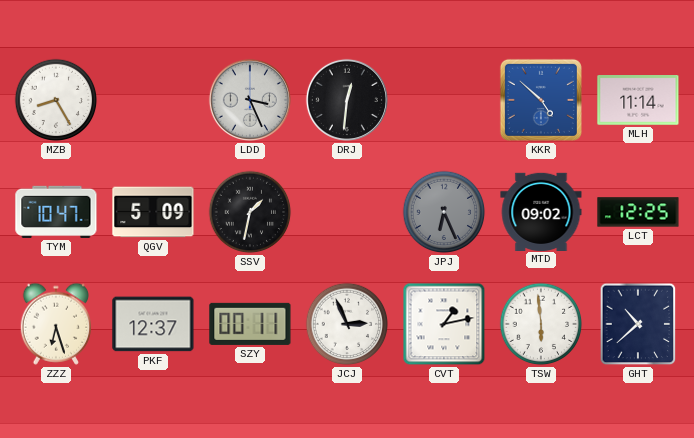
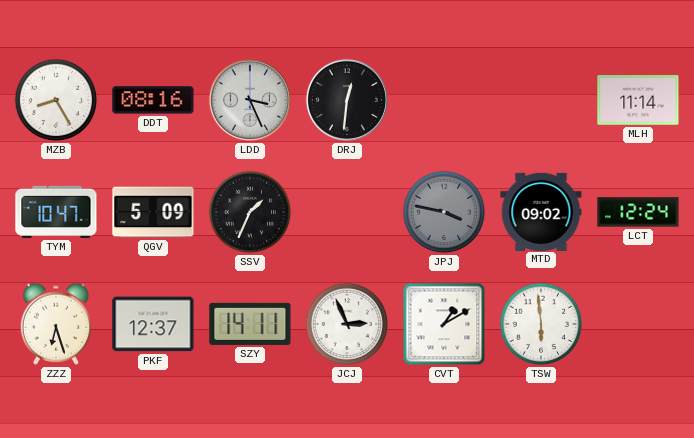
DDT: none -> 08:16
KKR: 4:52 -> none
SSV: 1:32 -> 1:34
JPJ: 6:26 -> 3:47
LCT: 12:25 -> 12:24
SZY: 00:11 -> 14:11
CVT: 1:13 -> 1:10
GHT: 10:38 -> none
